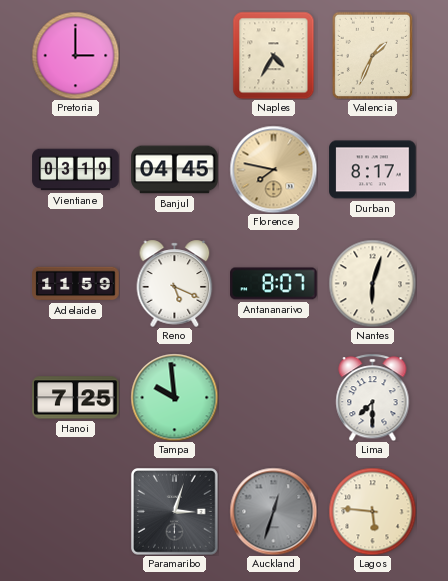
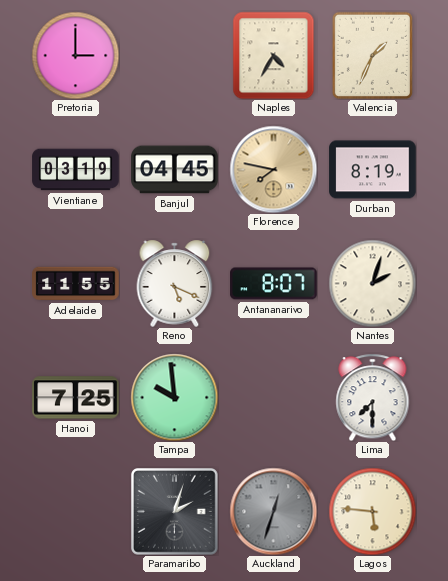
Durban: 8:17 -> 8:19
Adelaide: 11:59 -> 11:55
Nantes: 6:03 -> 2:03
Paramaribo: 3:03 -> 2:03
